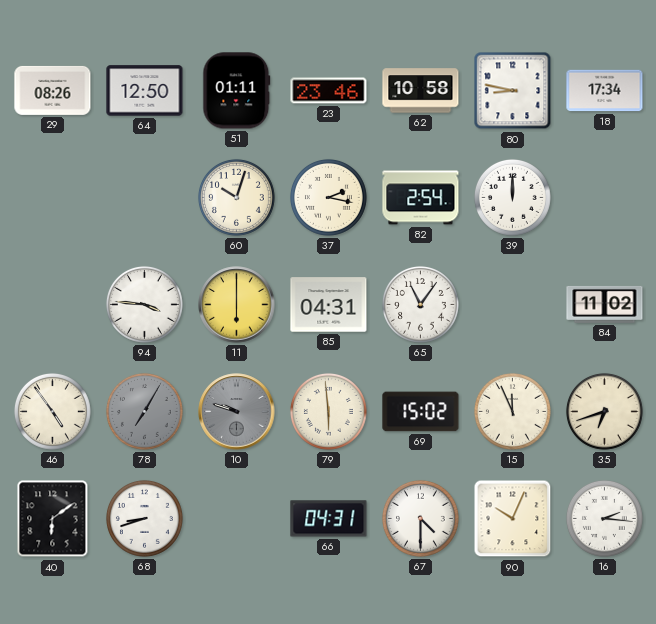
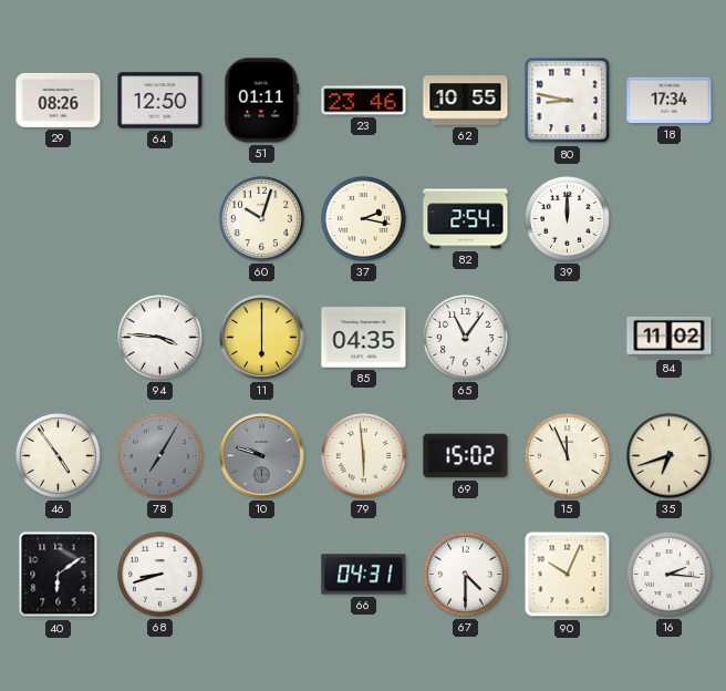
62: 10:58 -> 10:55
85: 04:31 -> 04:35
